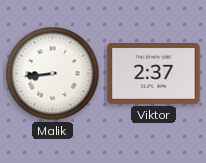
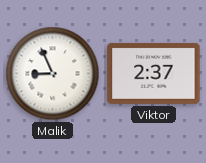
Malik: 8:44 -> 8:56
